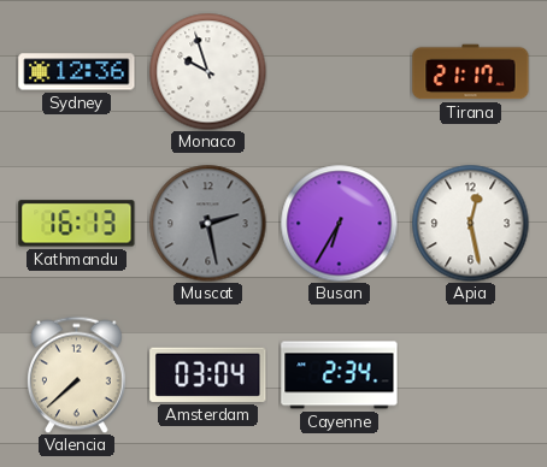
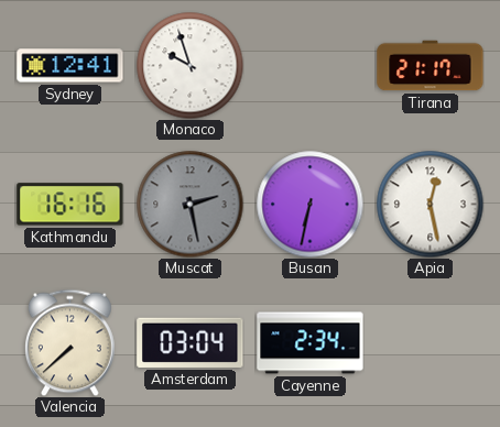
Sydney: 12:36 -> 12:41
Kathmandu: 16:13 -> 16:16
Busan: 6:35 -> 6:32
